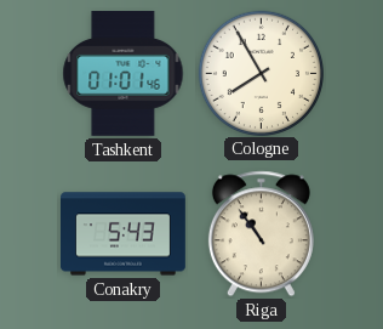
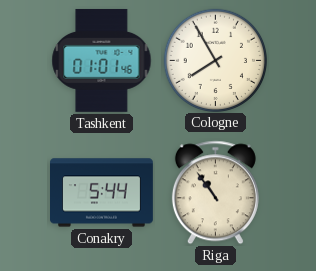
Conakry: 5:43 -> 5:44
